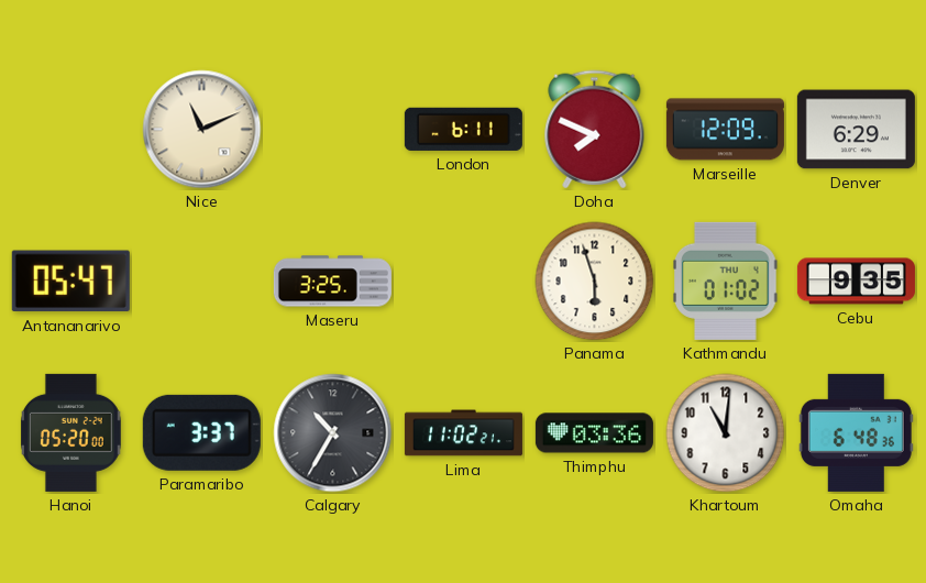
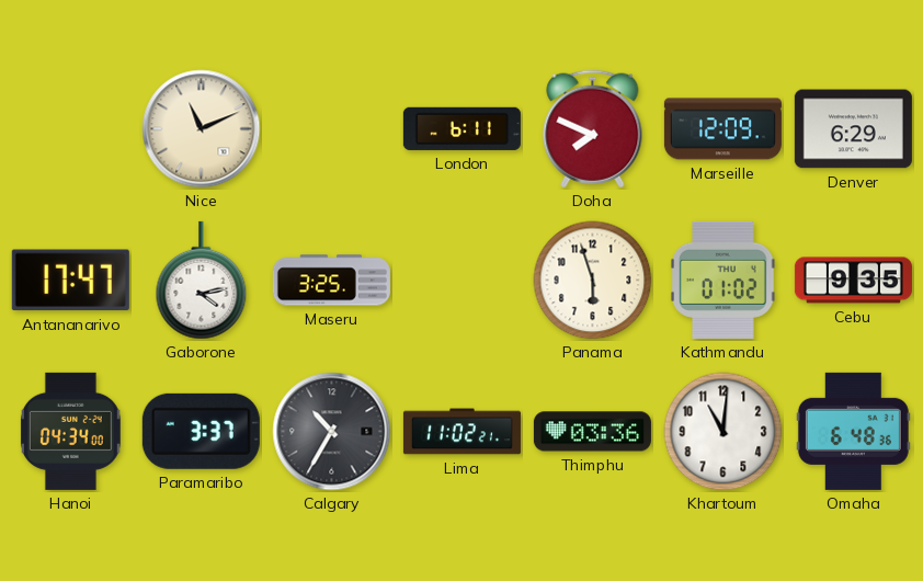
Antananarivo: 05:47 -> 17:47
Gaborone: none -> 4:13
Hanoi: 05:20 -> 04:34
